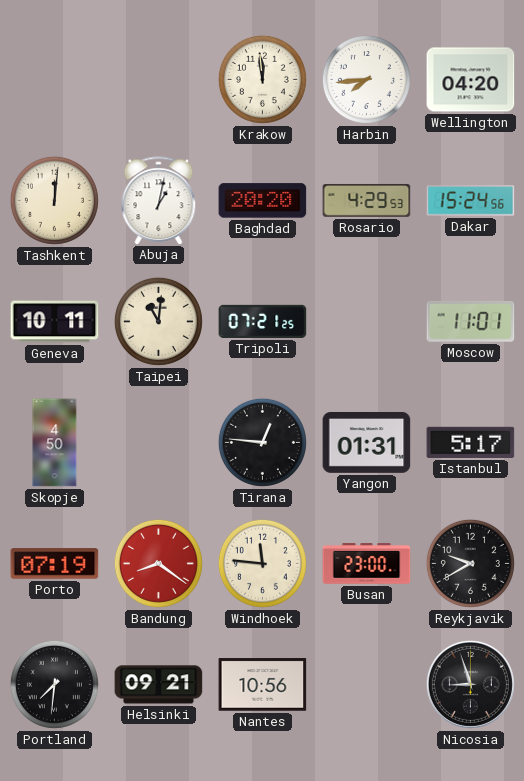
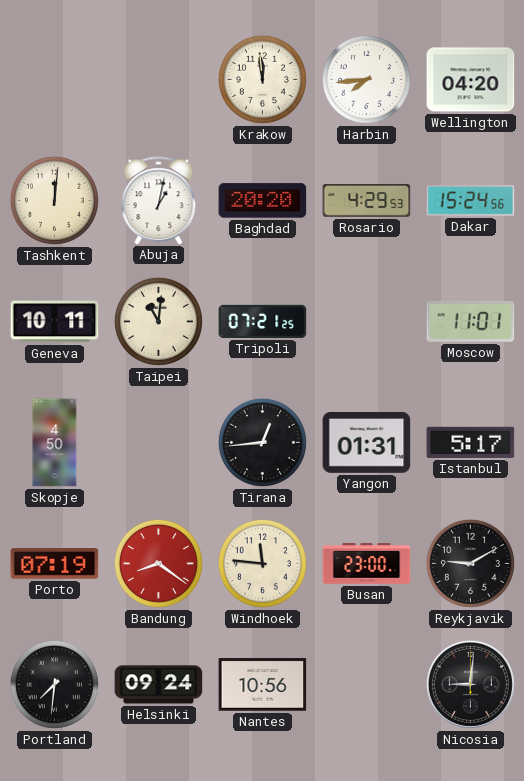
Tirana: 12:46 -> 12:44
Reykjavik: 9:40 -> 9:10
Helsinki: 09:21 -> 09:24
Nicosia: 8:57 -> 9:01
